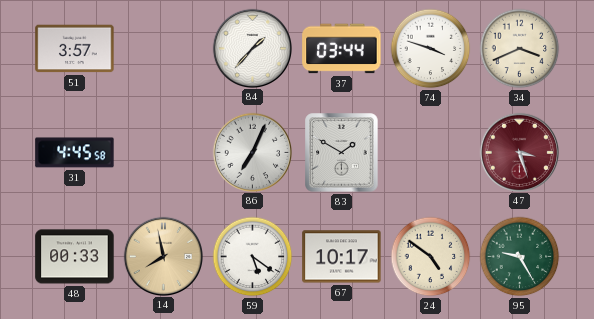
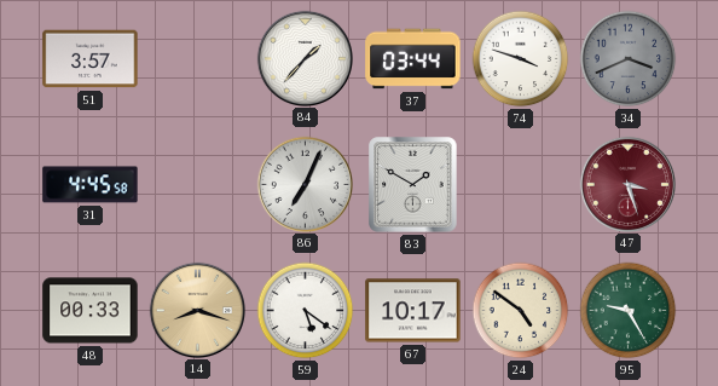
34 dial: cream -> grey
14: 7:58 -> 8:18
